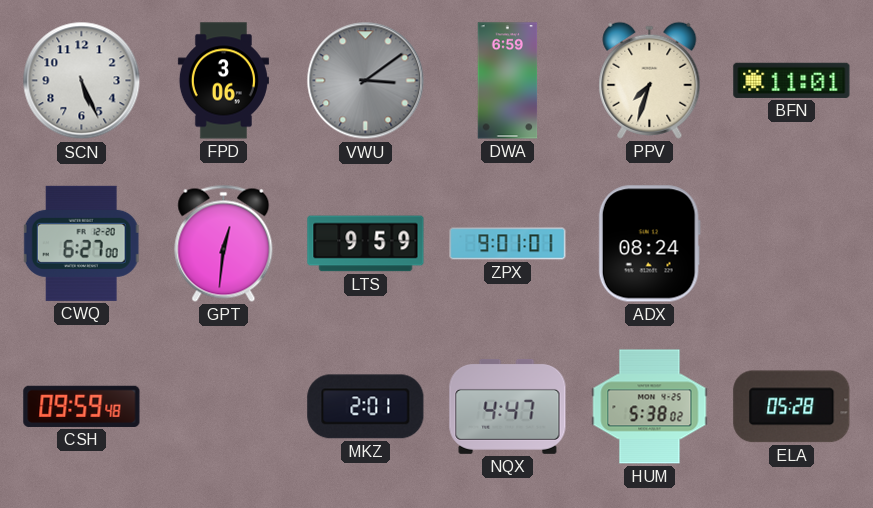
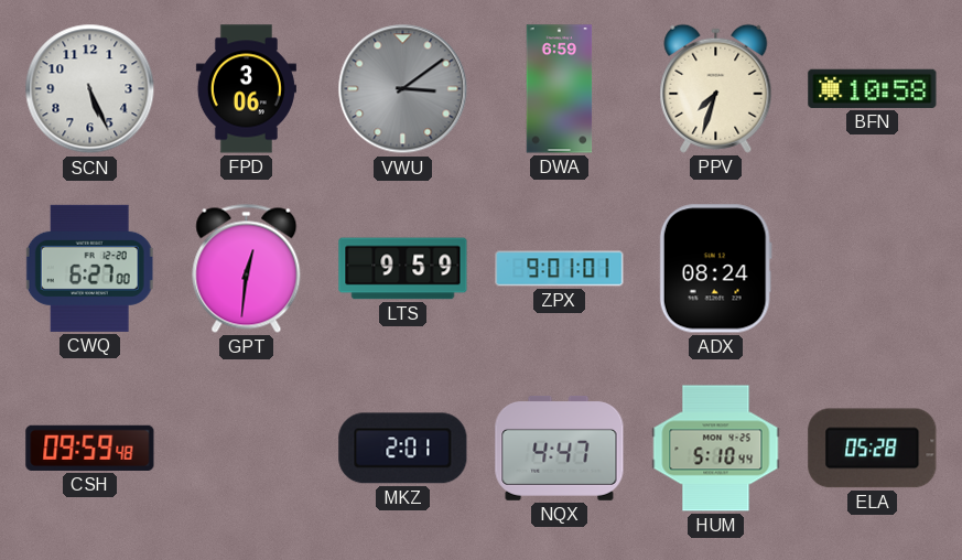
BFN: 11:01 -> 10:58
HUM: 5:38 -> 5:10
